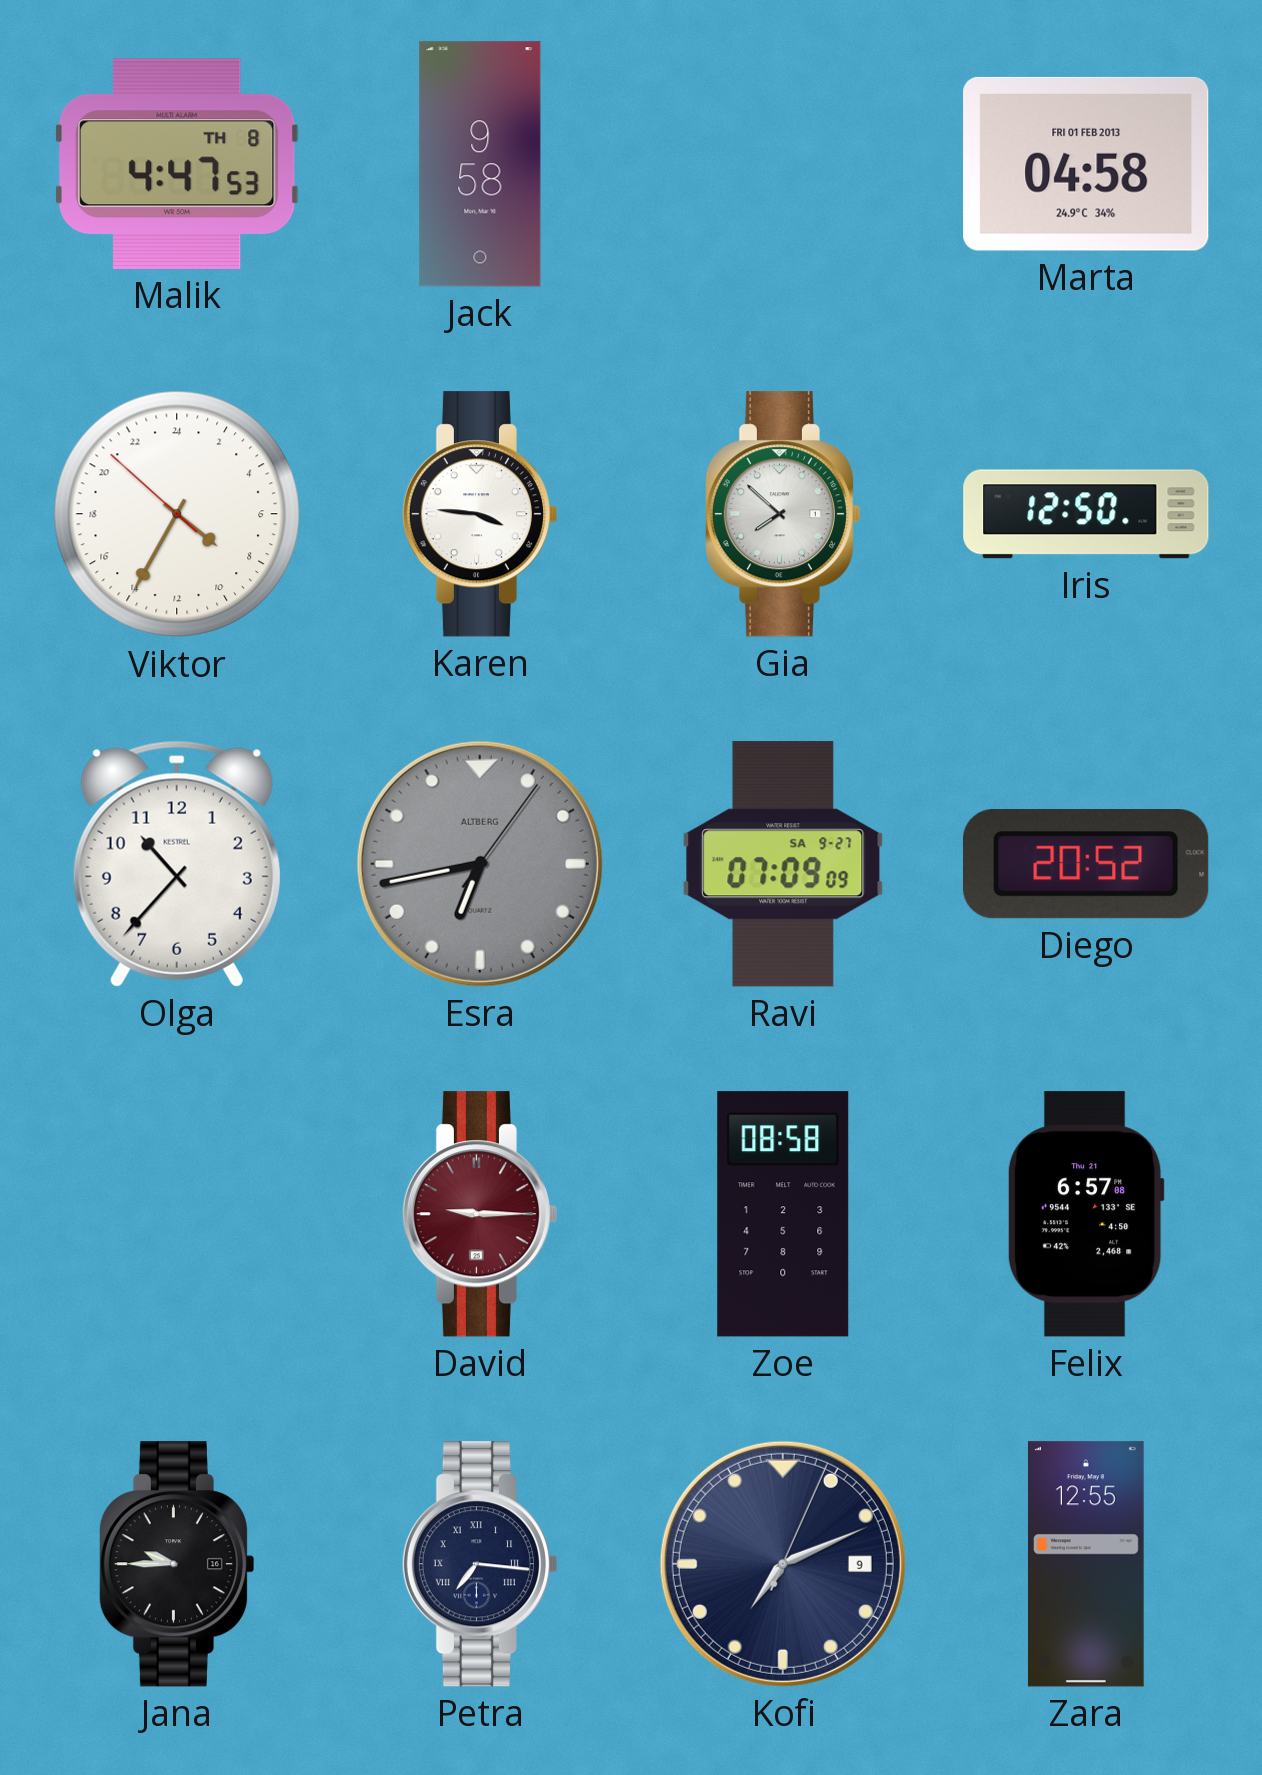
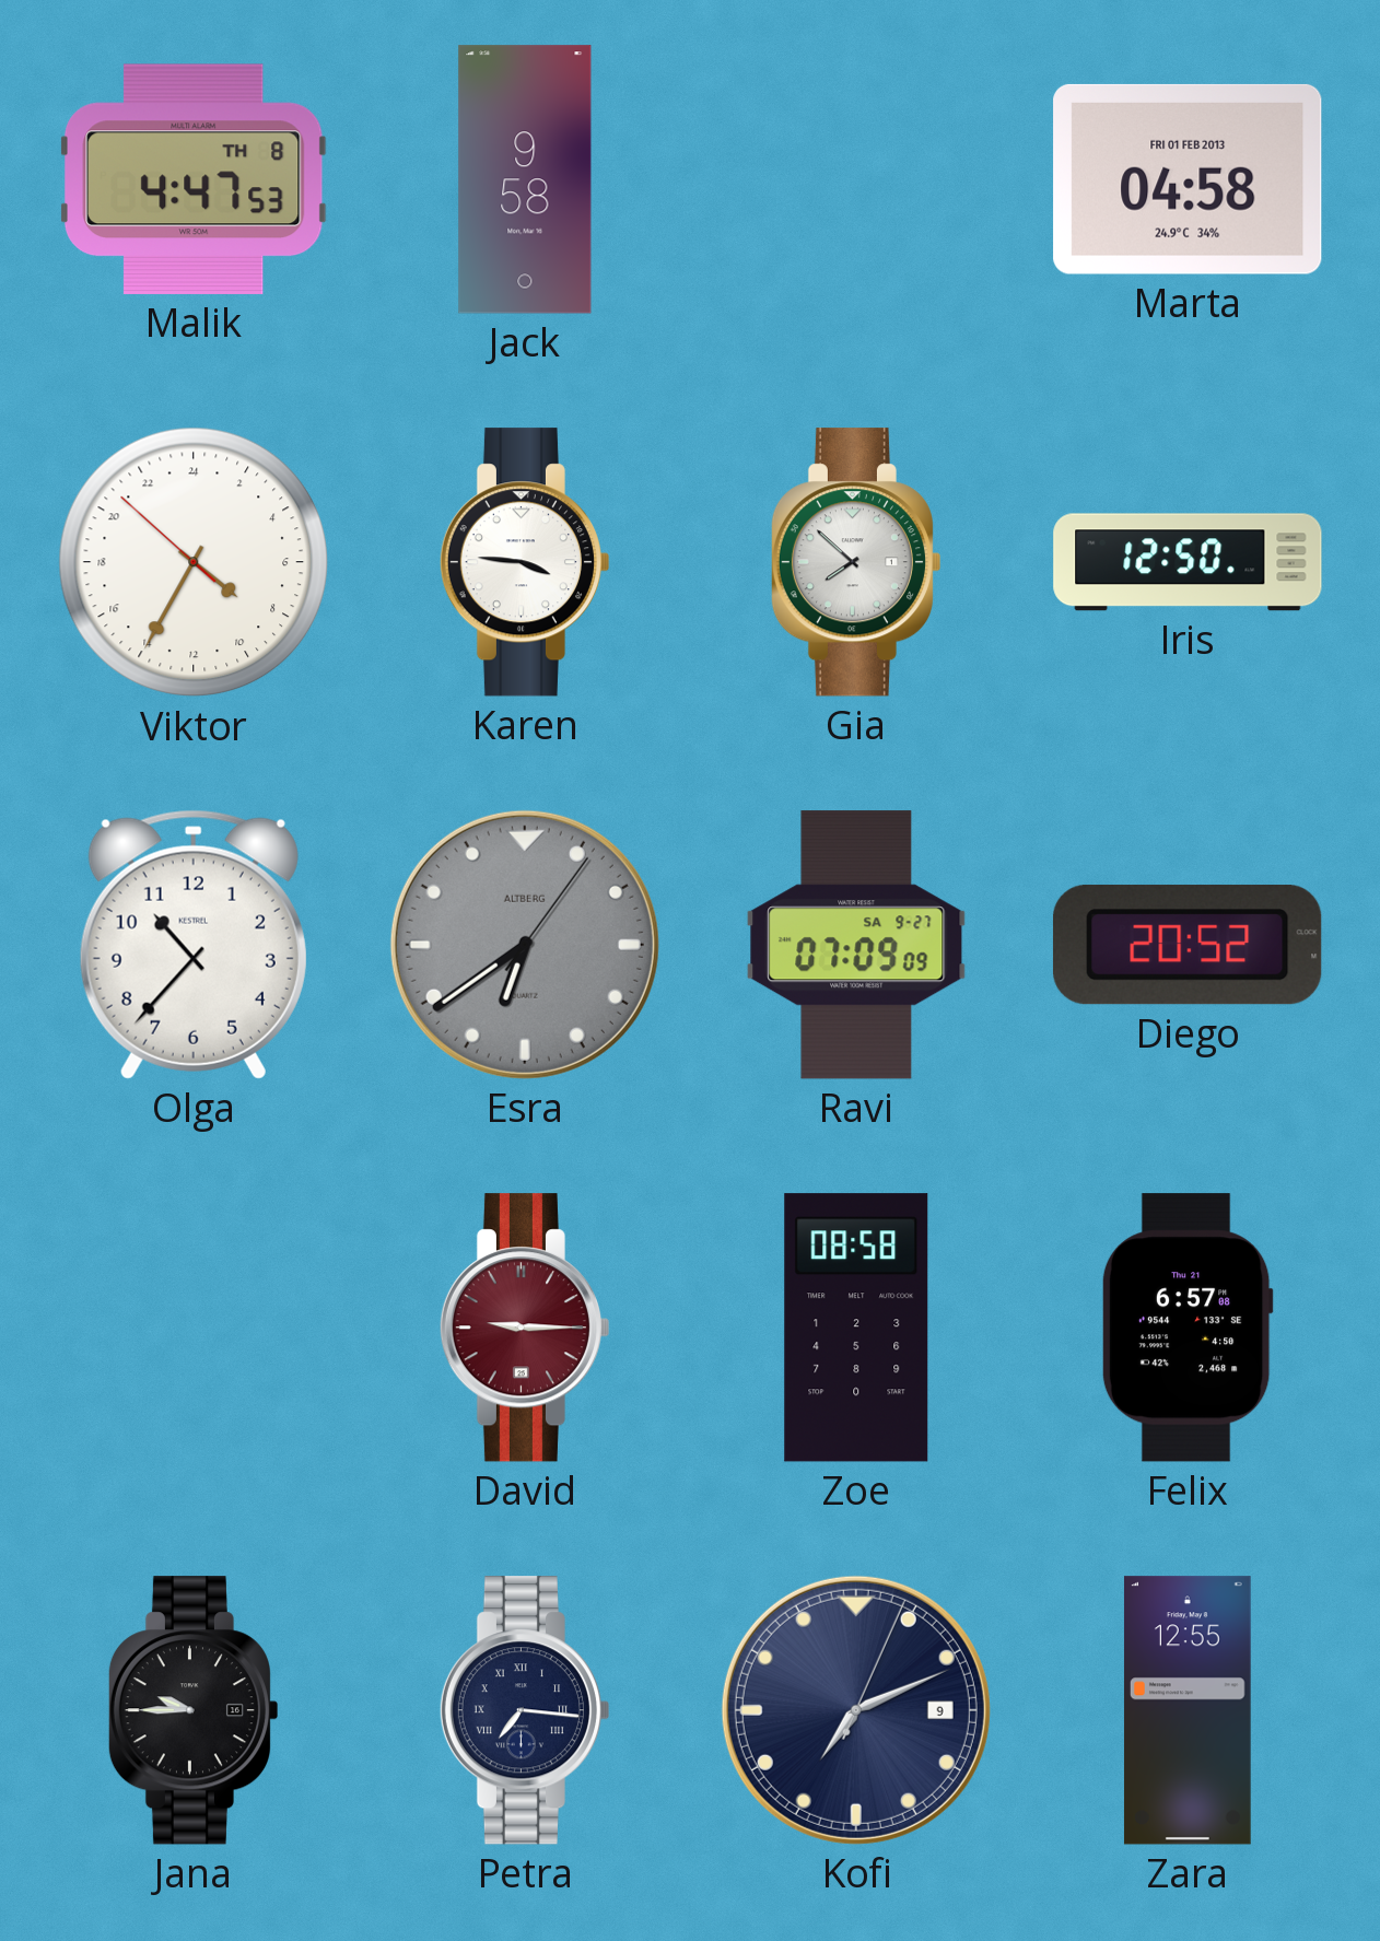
Esra: 6:43 -> 6:39
